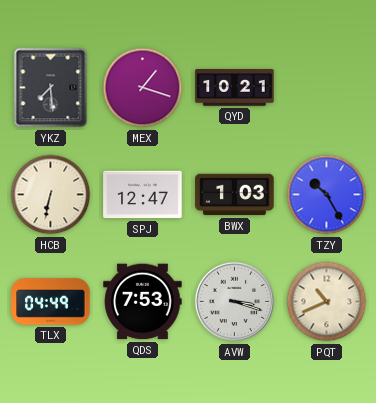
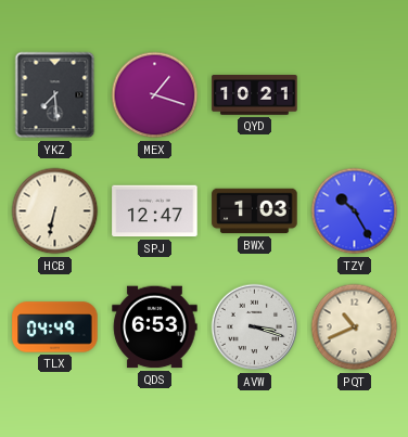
QDS: 7:53 -> 6:53
